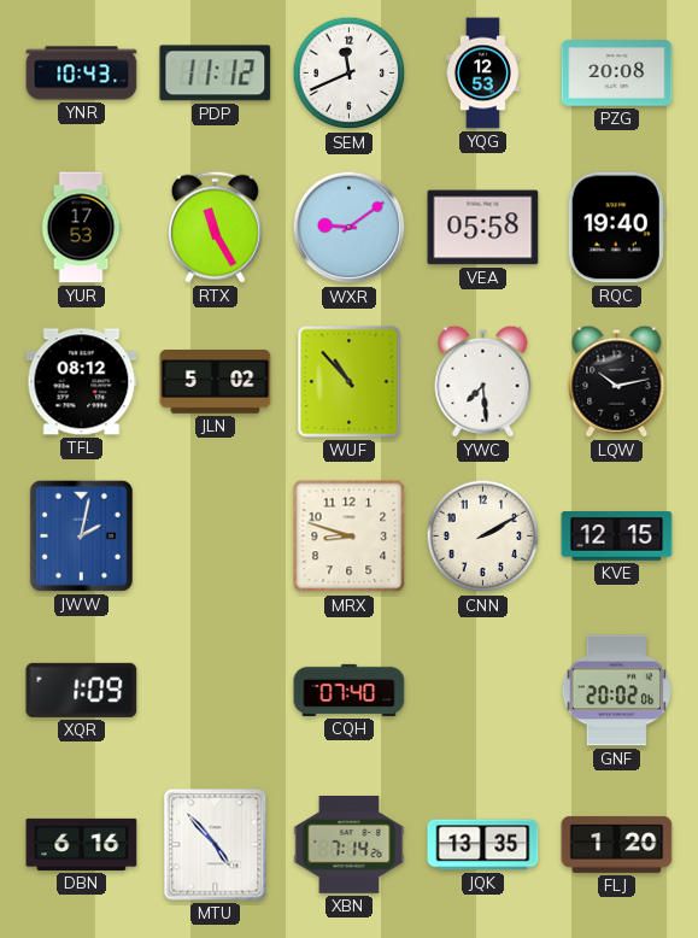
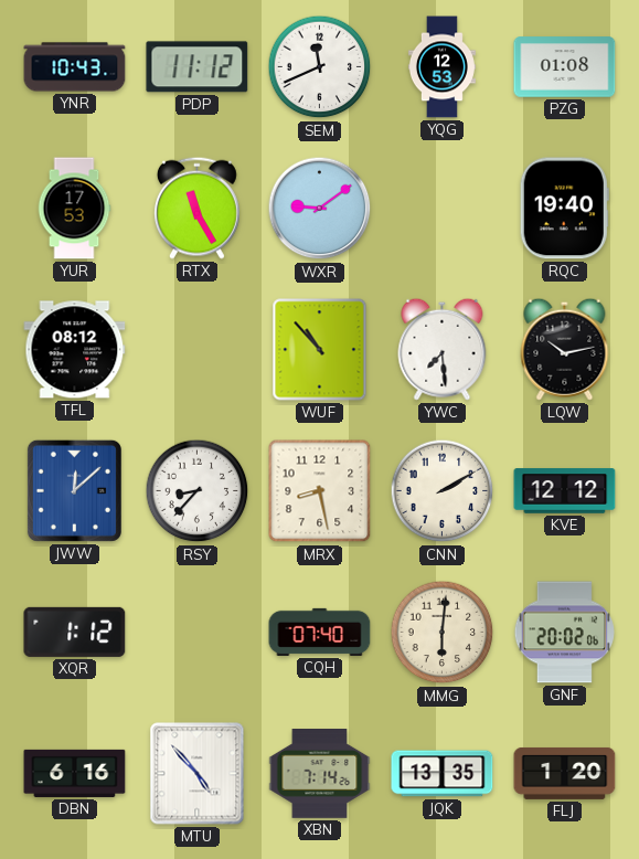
PZG: 20:08 -> 01:08
VEA: 05:58 -> none
JLN: 5:02 -> none
JWW: 2:02 -> 12:08
RSY: none -> 8:37
MRX: 8:48 -> 8:28
KVE: 12:15 -> 12:12
XQR: 1:09 -> 1:12
MMG: none -> 6:01
